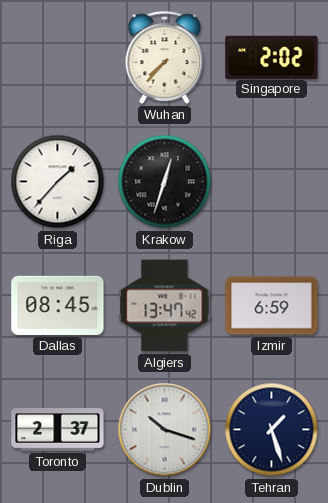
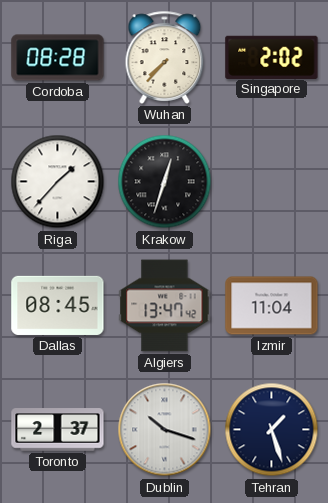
Cordoba: none -> 08:28
Izmir: 6:59 -> 11:04
